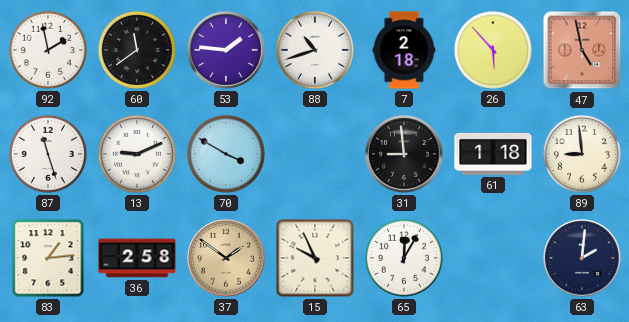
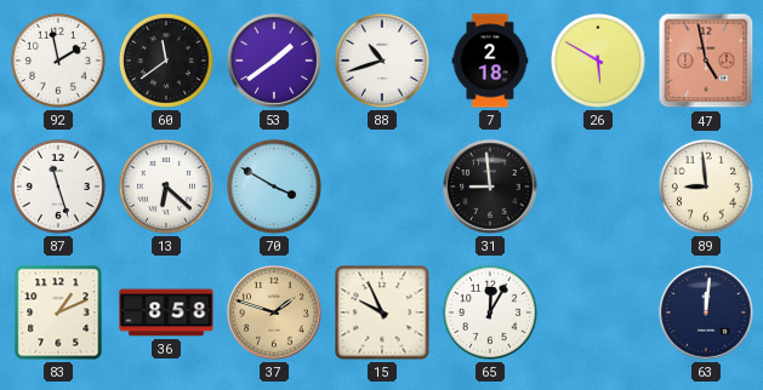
53: 1:46 -> 1:39
26: 5:53 -> 5:50
13: 9:11 -> 6:22
61: 1:18 -> none
83: 1:14 -> 1:11
36: 2:58 -> 8:58
37: 1:51 -> 1:48
63: 2:01 -> 12:01
